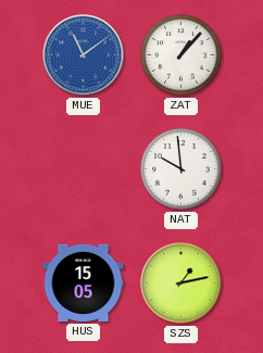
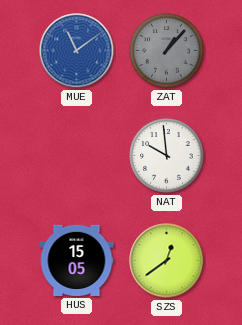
ZAT dial: white -> grey
SZS: 1:13 -> 12:39
